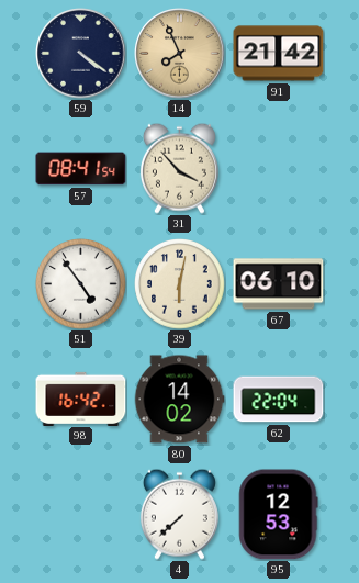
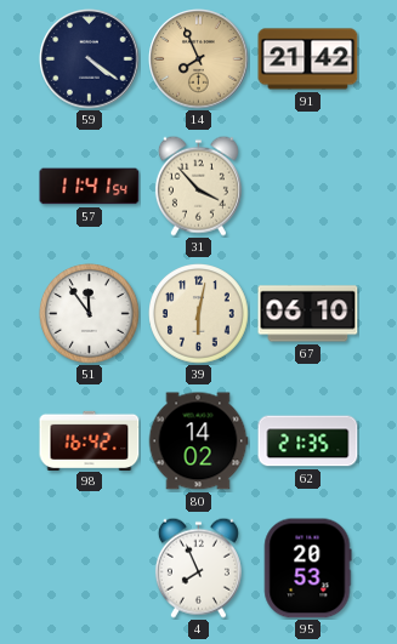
57: 08:41 -> 11:41
51: 4:54 -> 11:54
62: 22:04 -> 21:35
4: 7:38 -> 7:56
95: 12:53 -> 20:53
